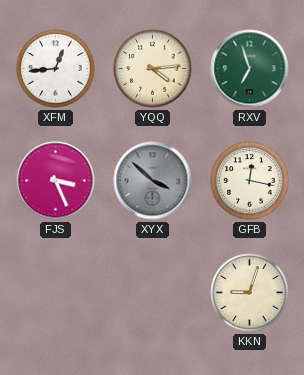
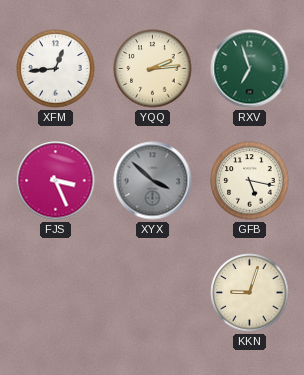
YQQ: 4:14 -> 2:14
GFB: 12:17 -> 5:17
